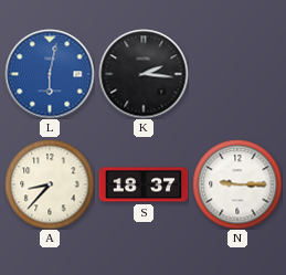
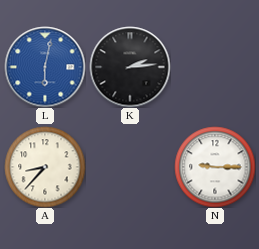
K: 2:16 -> 2:14
S: 18:37 -> none
